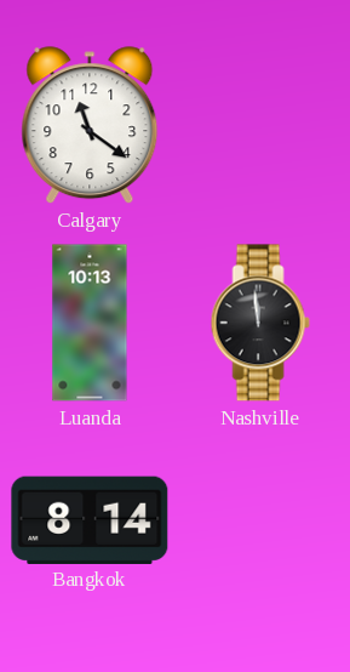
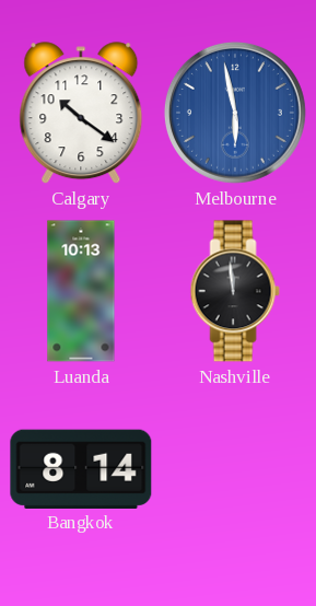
Calgary: 11:21 -> 10:21
Melbourne: none -> 5:58
